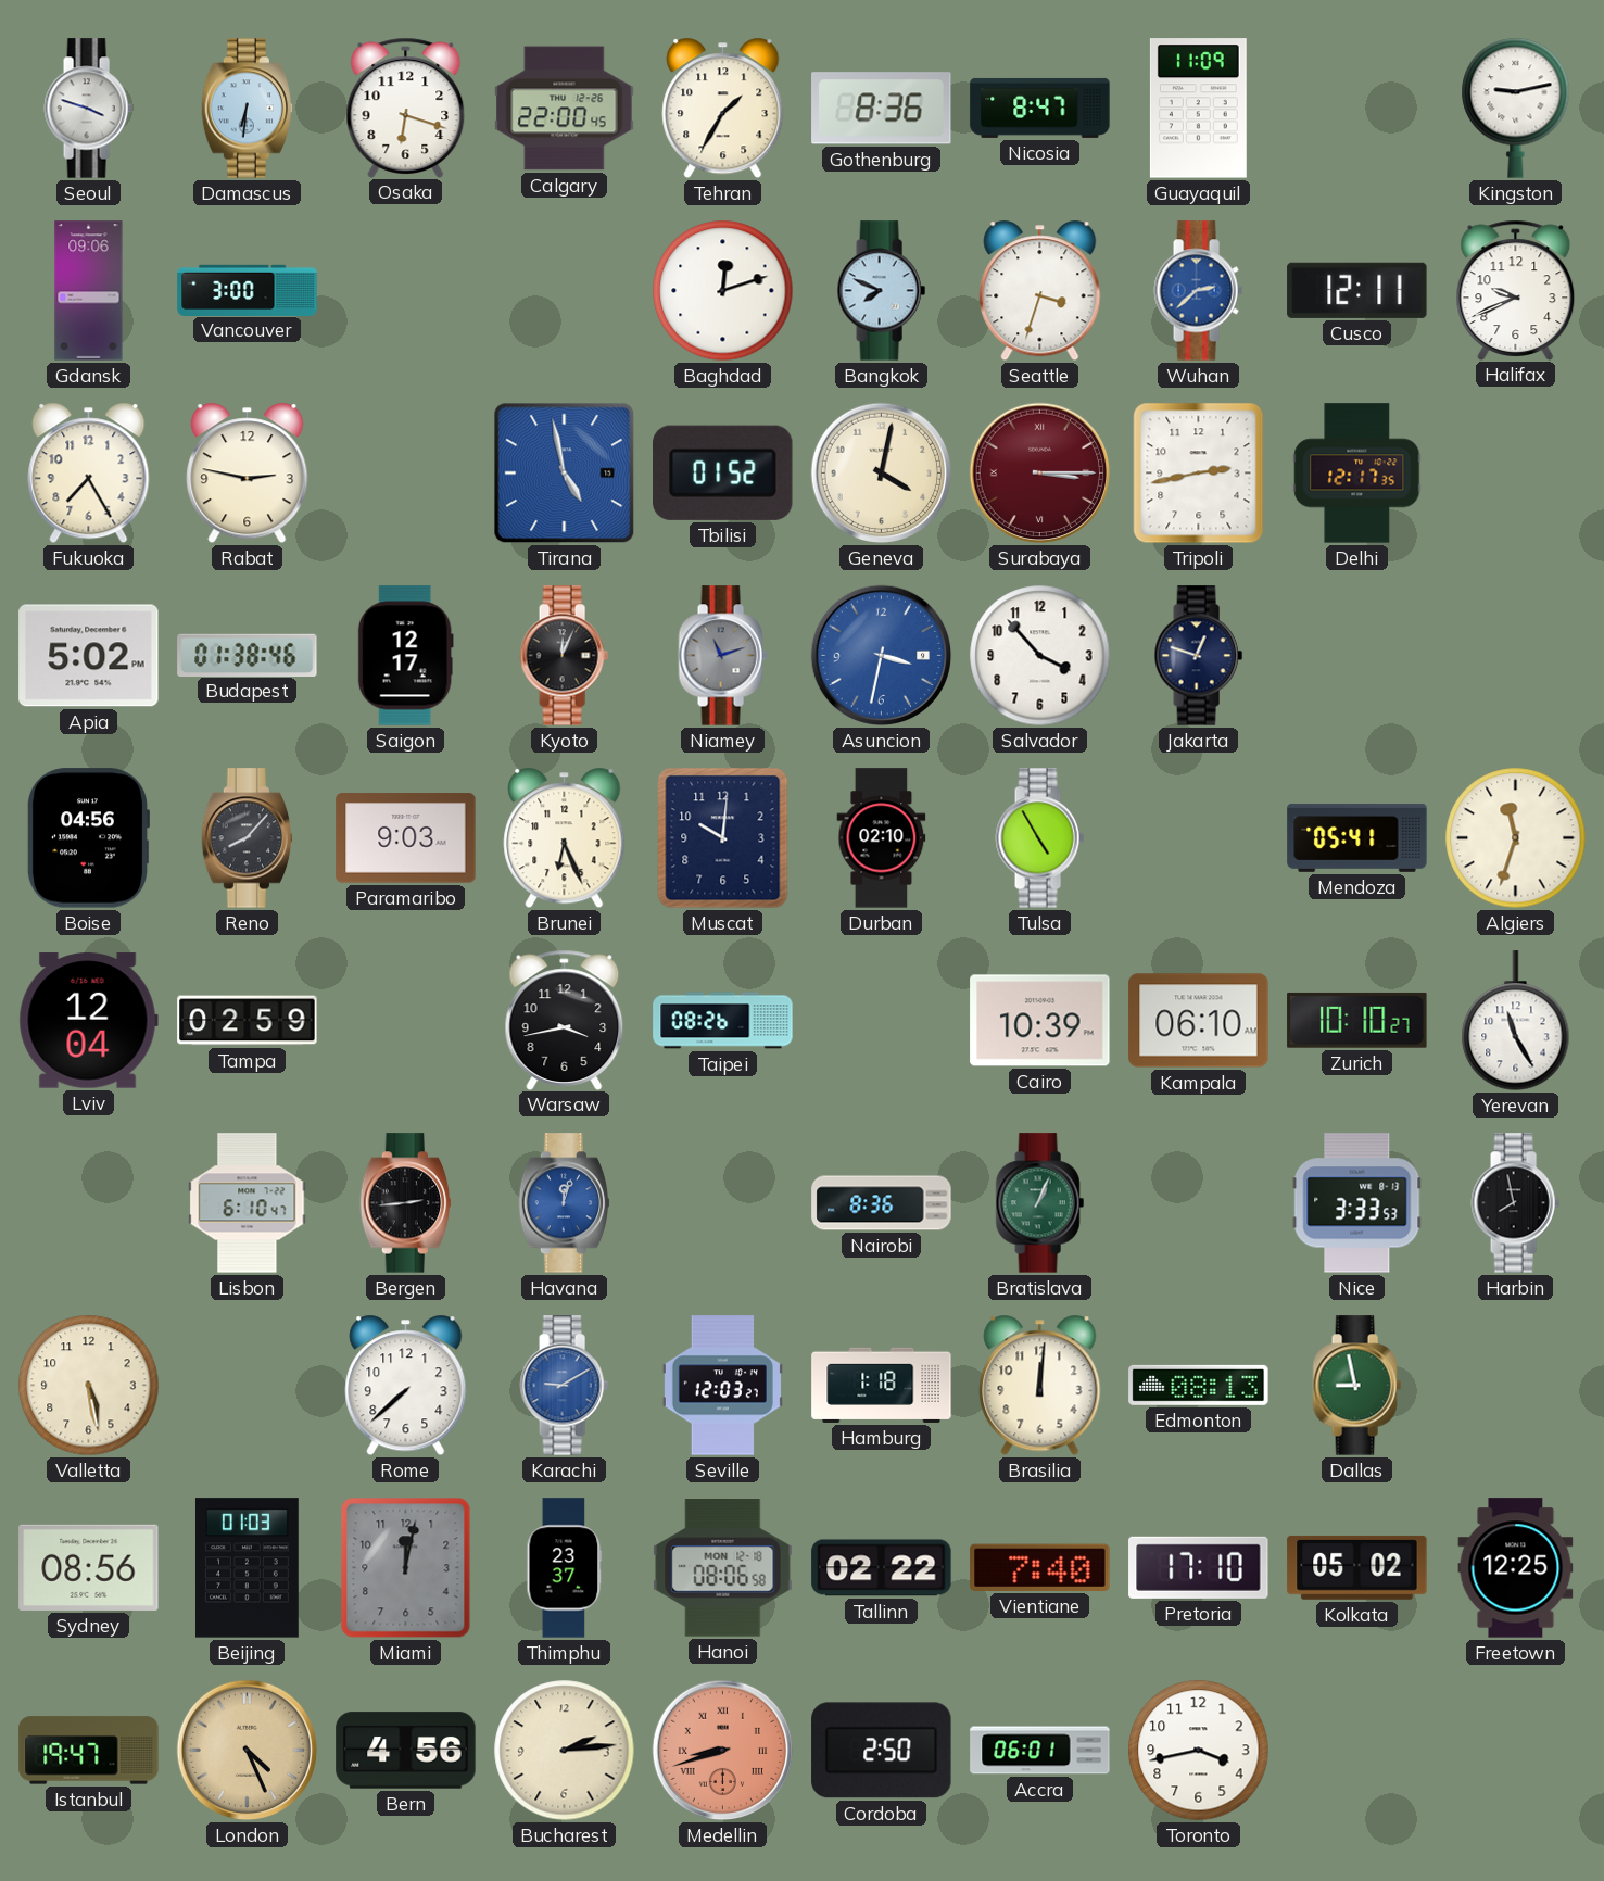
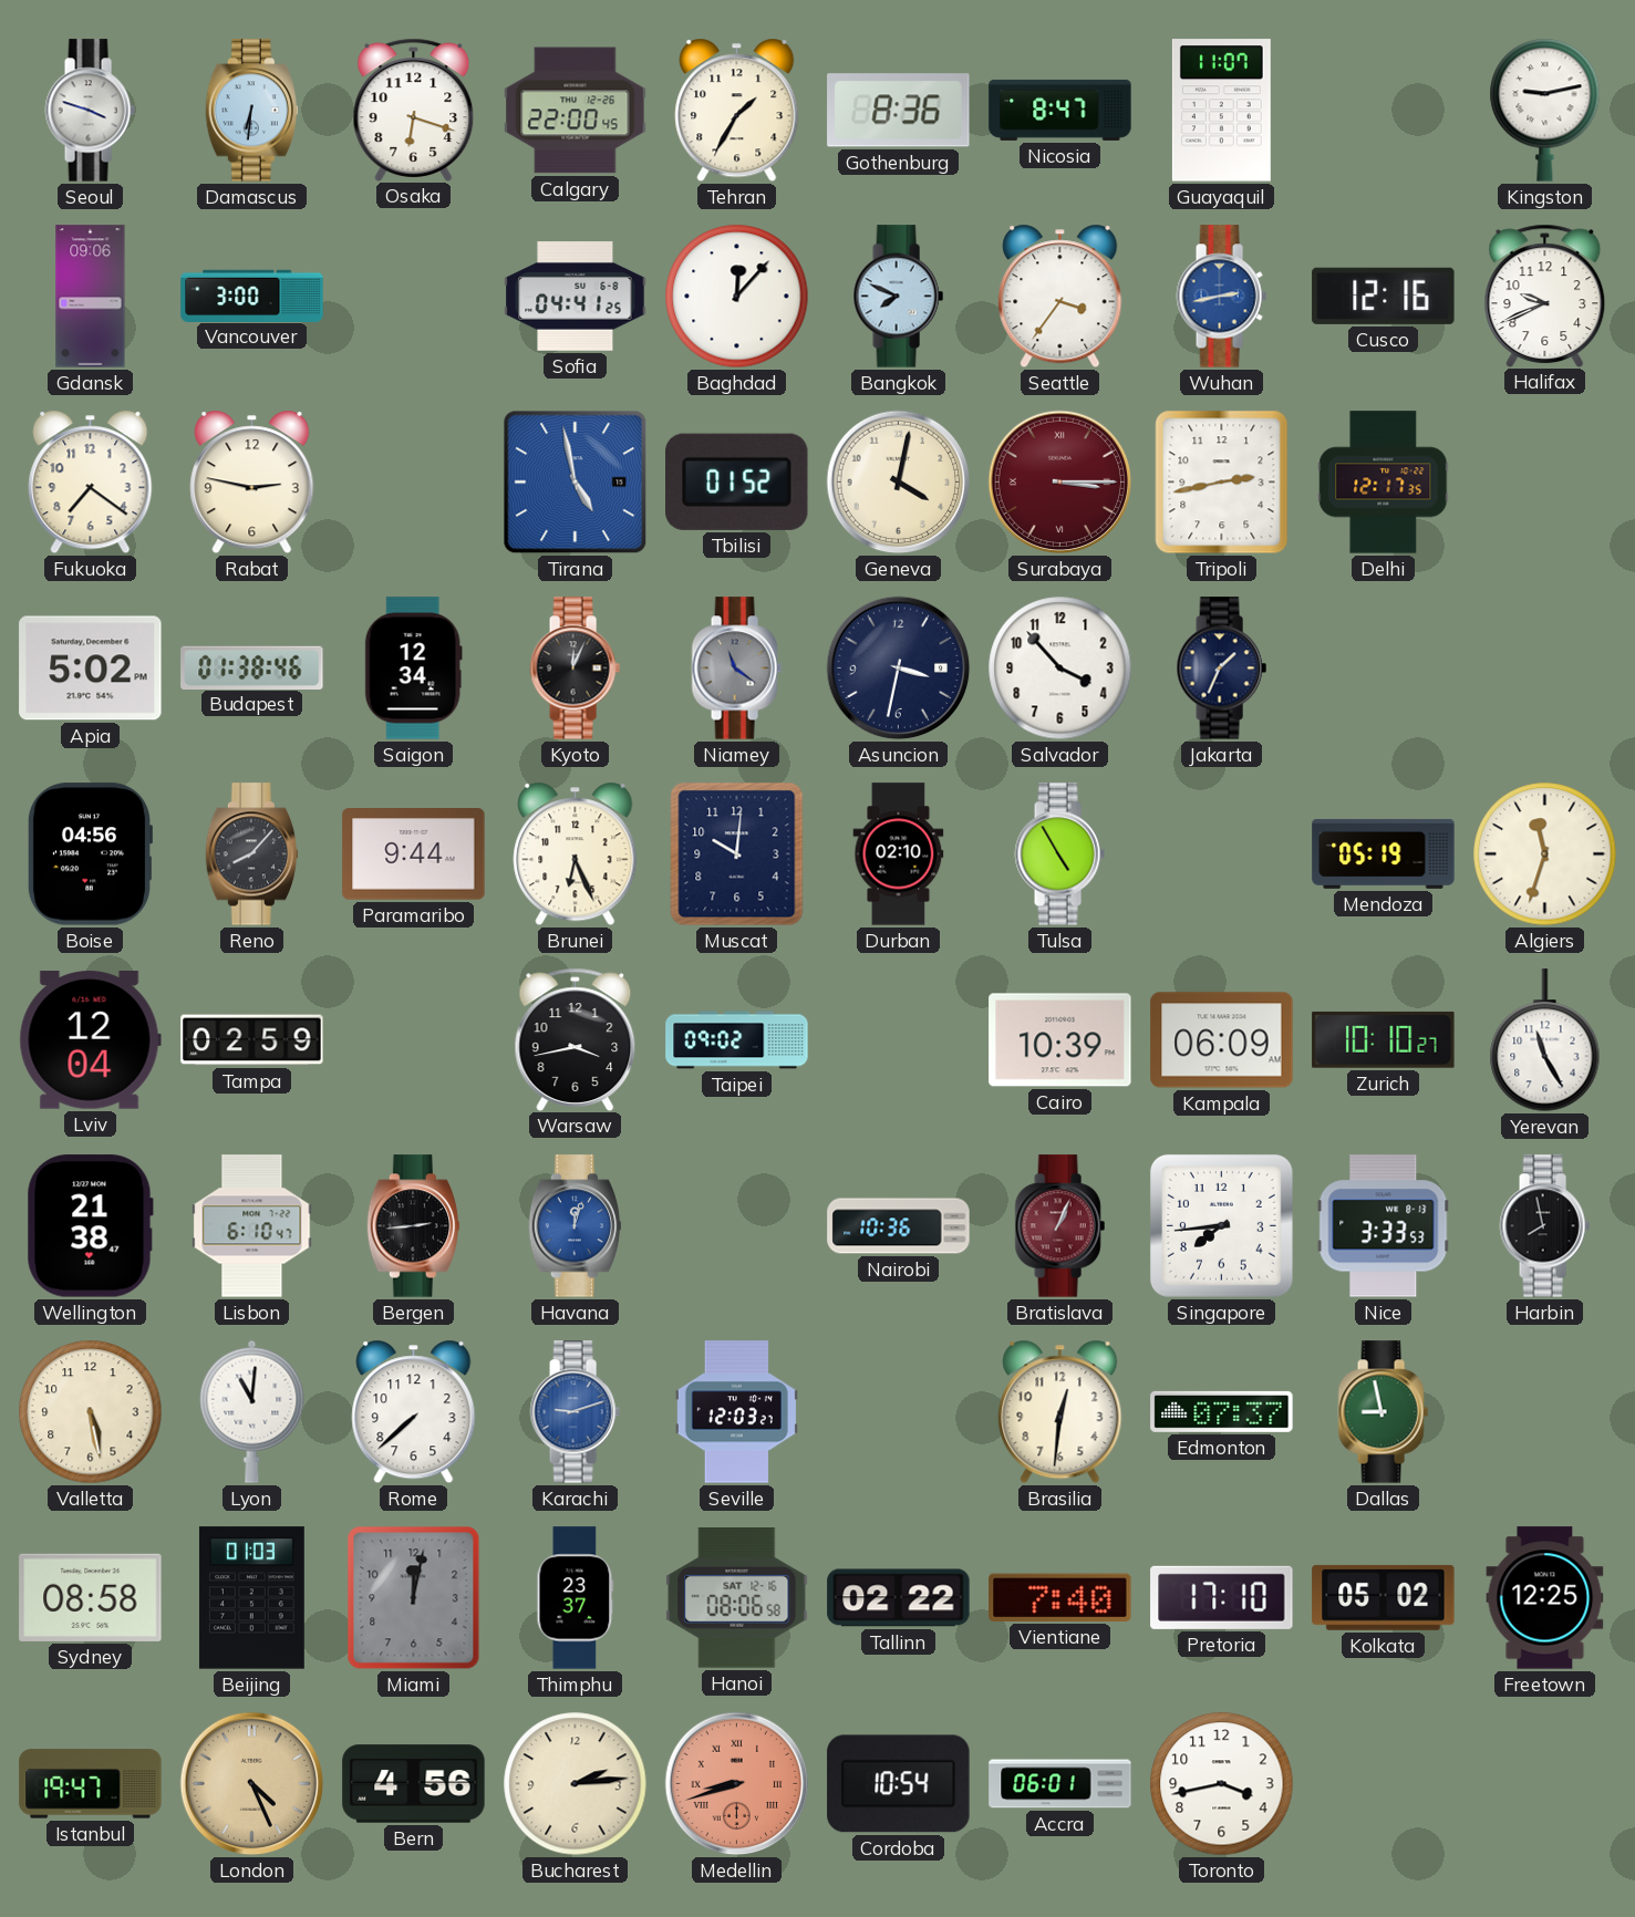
Guayaquil: 11:09 -> 11:07
Sofia: none -> 04:41
Baghdad: 12:12 -> 12:07
Seattle: 3:33 -> 3:36
Wuhan: 2:38 -> 2:43
Cusco: 12:11 -> 12:16
Fukuoka: 7:25 -> 7:21
Saigon: 12:17 -> 12:34
Niamey: 11:12 -> 11:21
Asuncion dial: blue -> navy
Jakarta: 12:48 -> 1:34
Paramaribo: 9:03 -> 9:44
Mendoza: 05:41 -> 05:19
Taipei: 08:26 -> 09:02
Kampala: 06:10 -> 06:09
Wellington: none -> 21:38
Nairobi: 8:36 -> 10:36
Bratislava dial: green -> burgundy
Singapore: none -> 7:44
Lyon: none -> 11:01
Karachi: 9:10 -> 9:12
Hamburg: 1:18 -> none
Brasilia: 12:01 -> 12:31
Edmonton: 08:13 -> 07:37
Sydney: 08:56 -> 08:58
Hanoi date: MON 12-18 -> SAT 12-16
Cordoba: 2:50 -> 10:54
